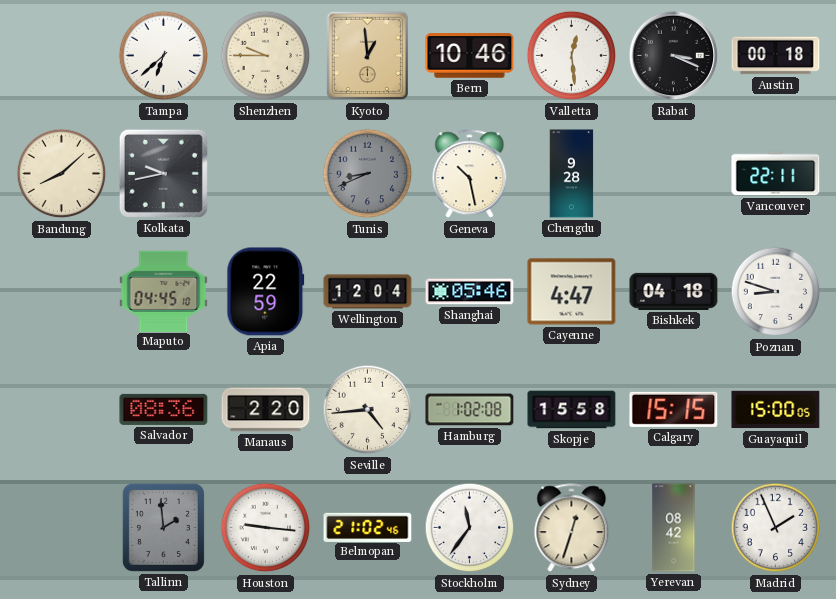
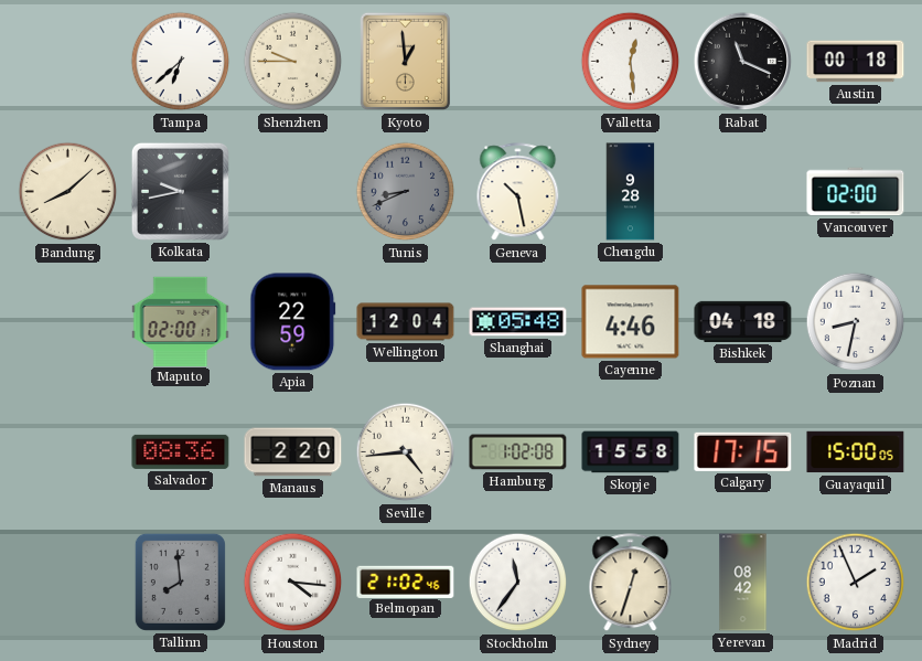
Bern: 10:46 -> none
Rabat: 3:19 -> 11:19
Vancouver: 22:11 -> 02:00
Maputo: 04:45 -> 02:00
Shanghai: 05:46 -> 05:48
Cayenne: 4:47 -> 4:46
Poznan: 8:48 -> 8:32
Calgary: 15:15 -> 17:15
Tallinn: 1:59 -> 7:59
Houston: 9:16 -> 4:16
